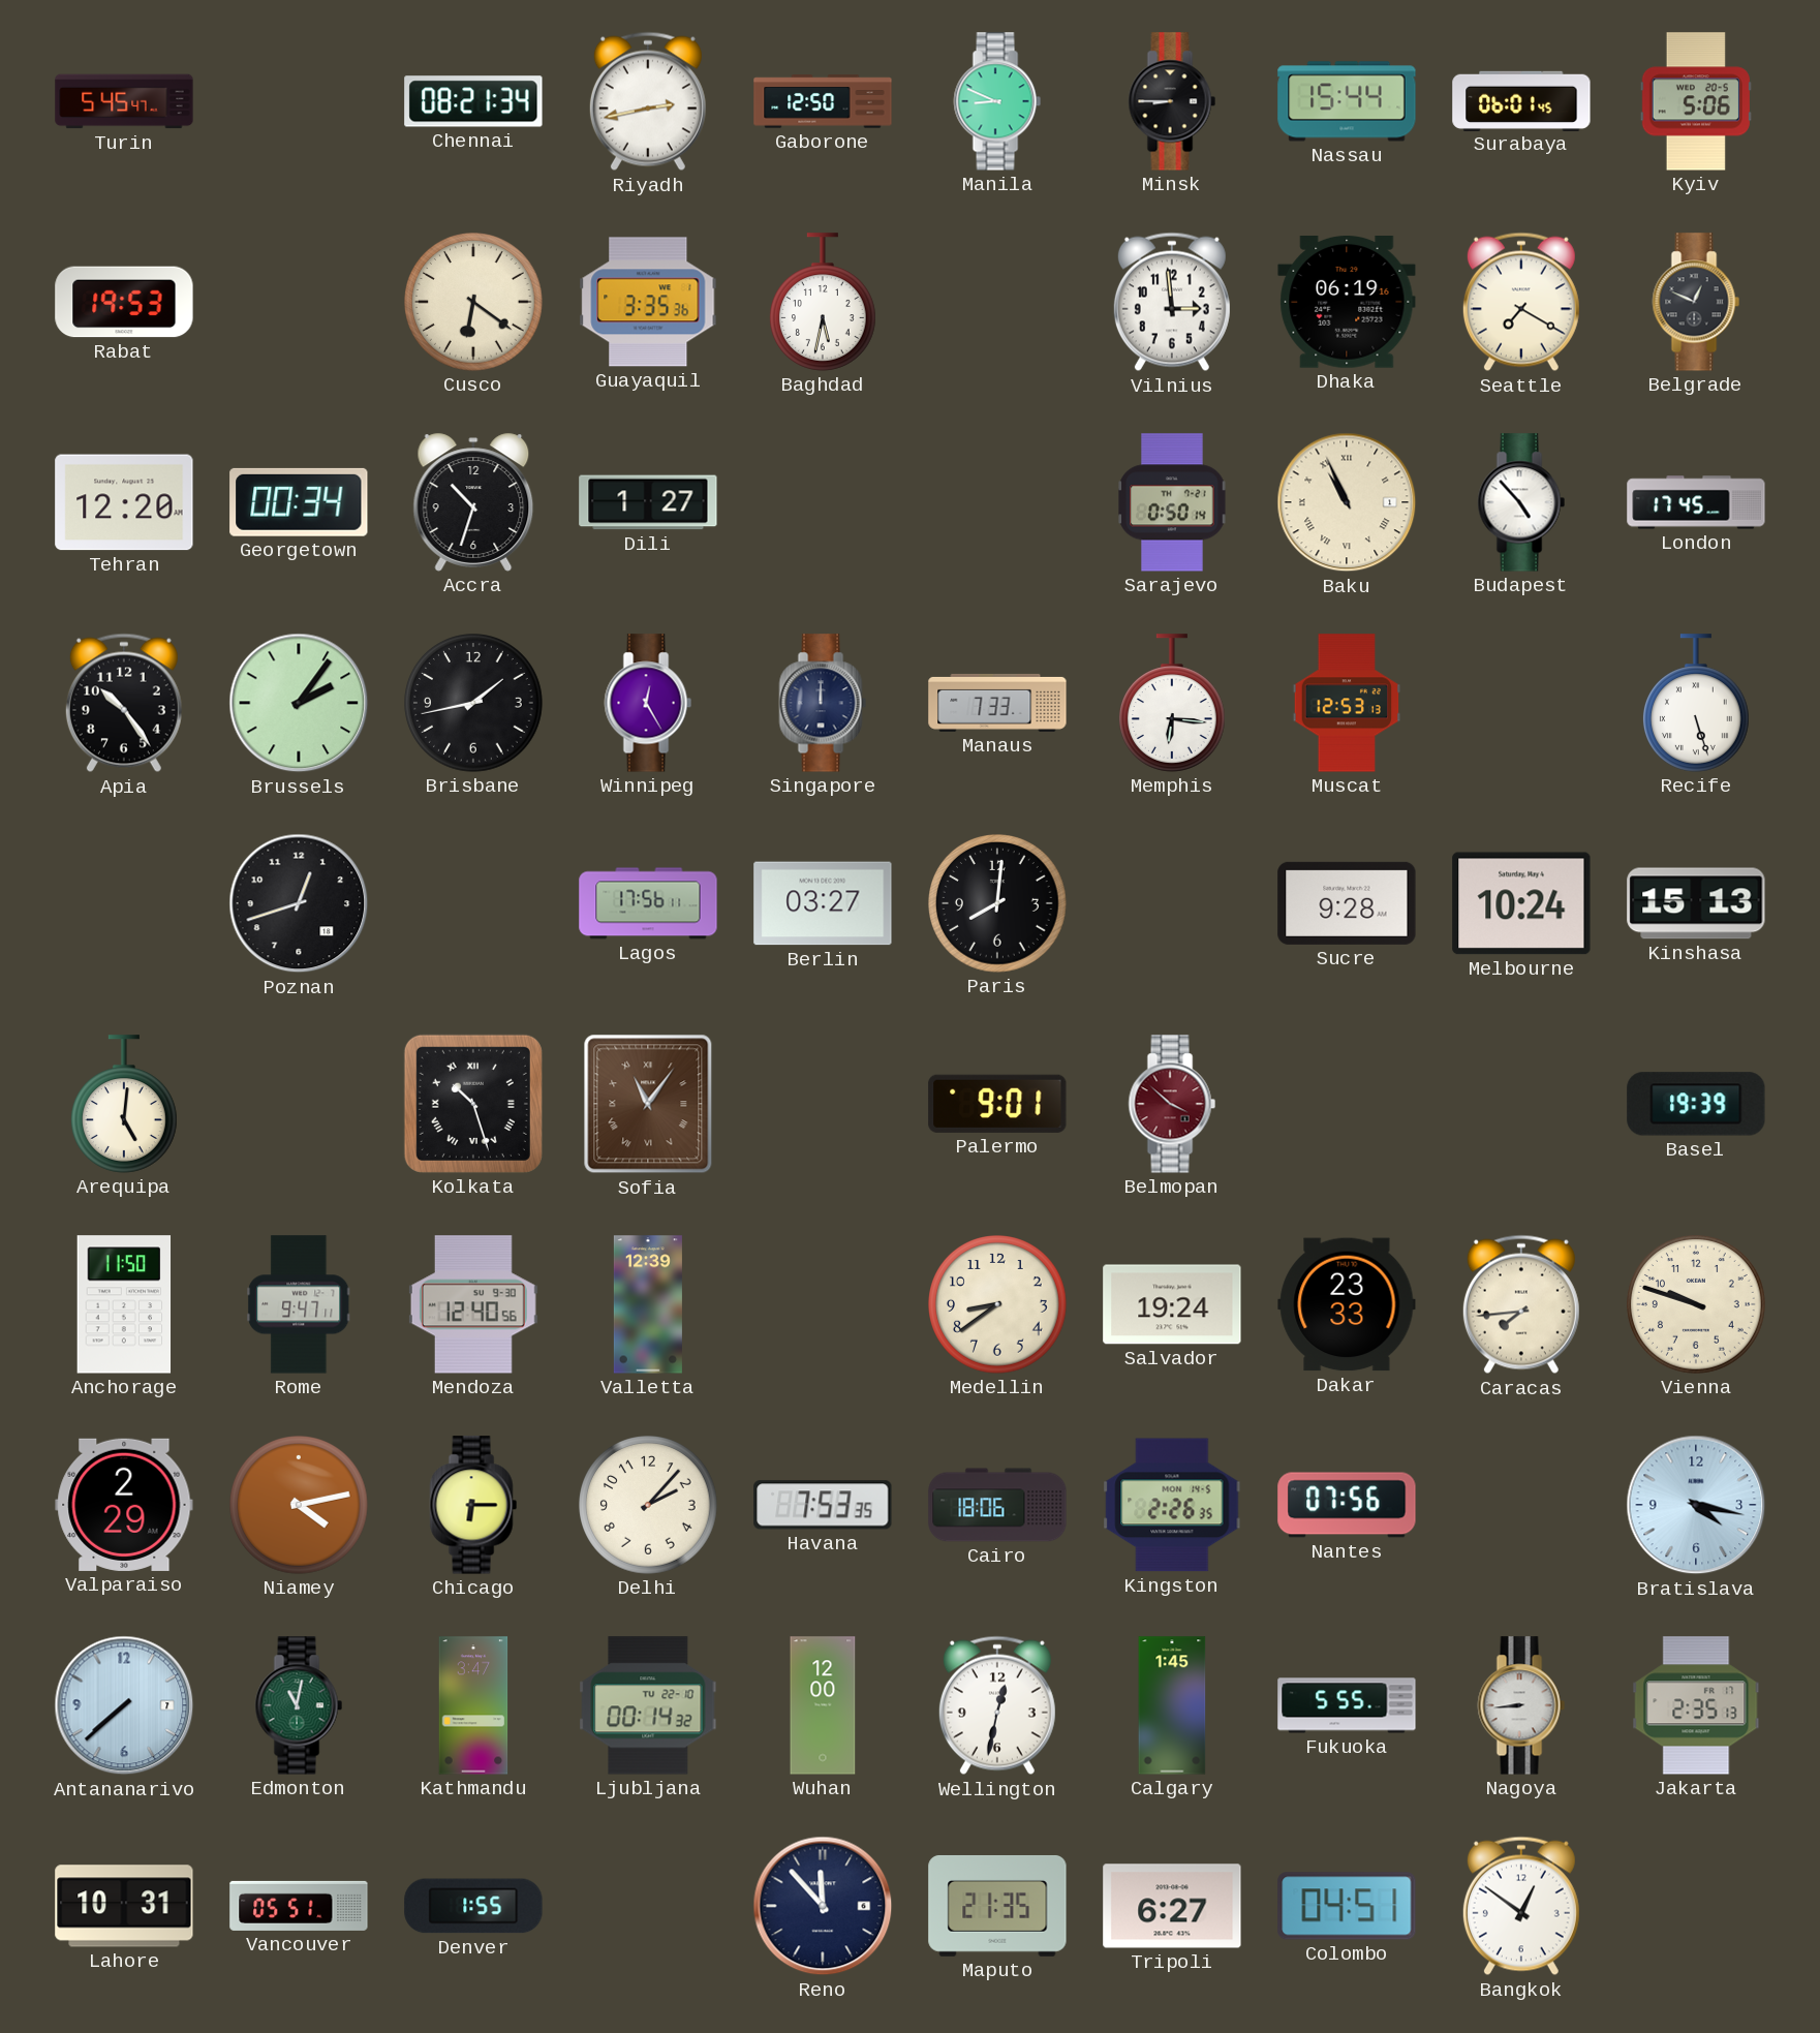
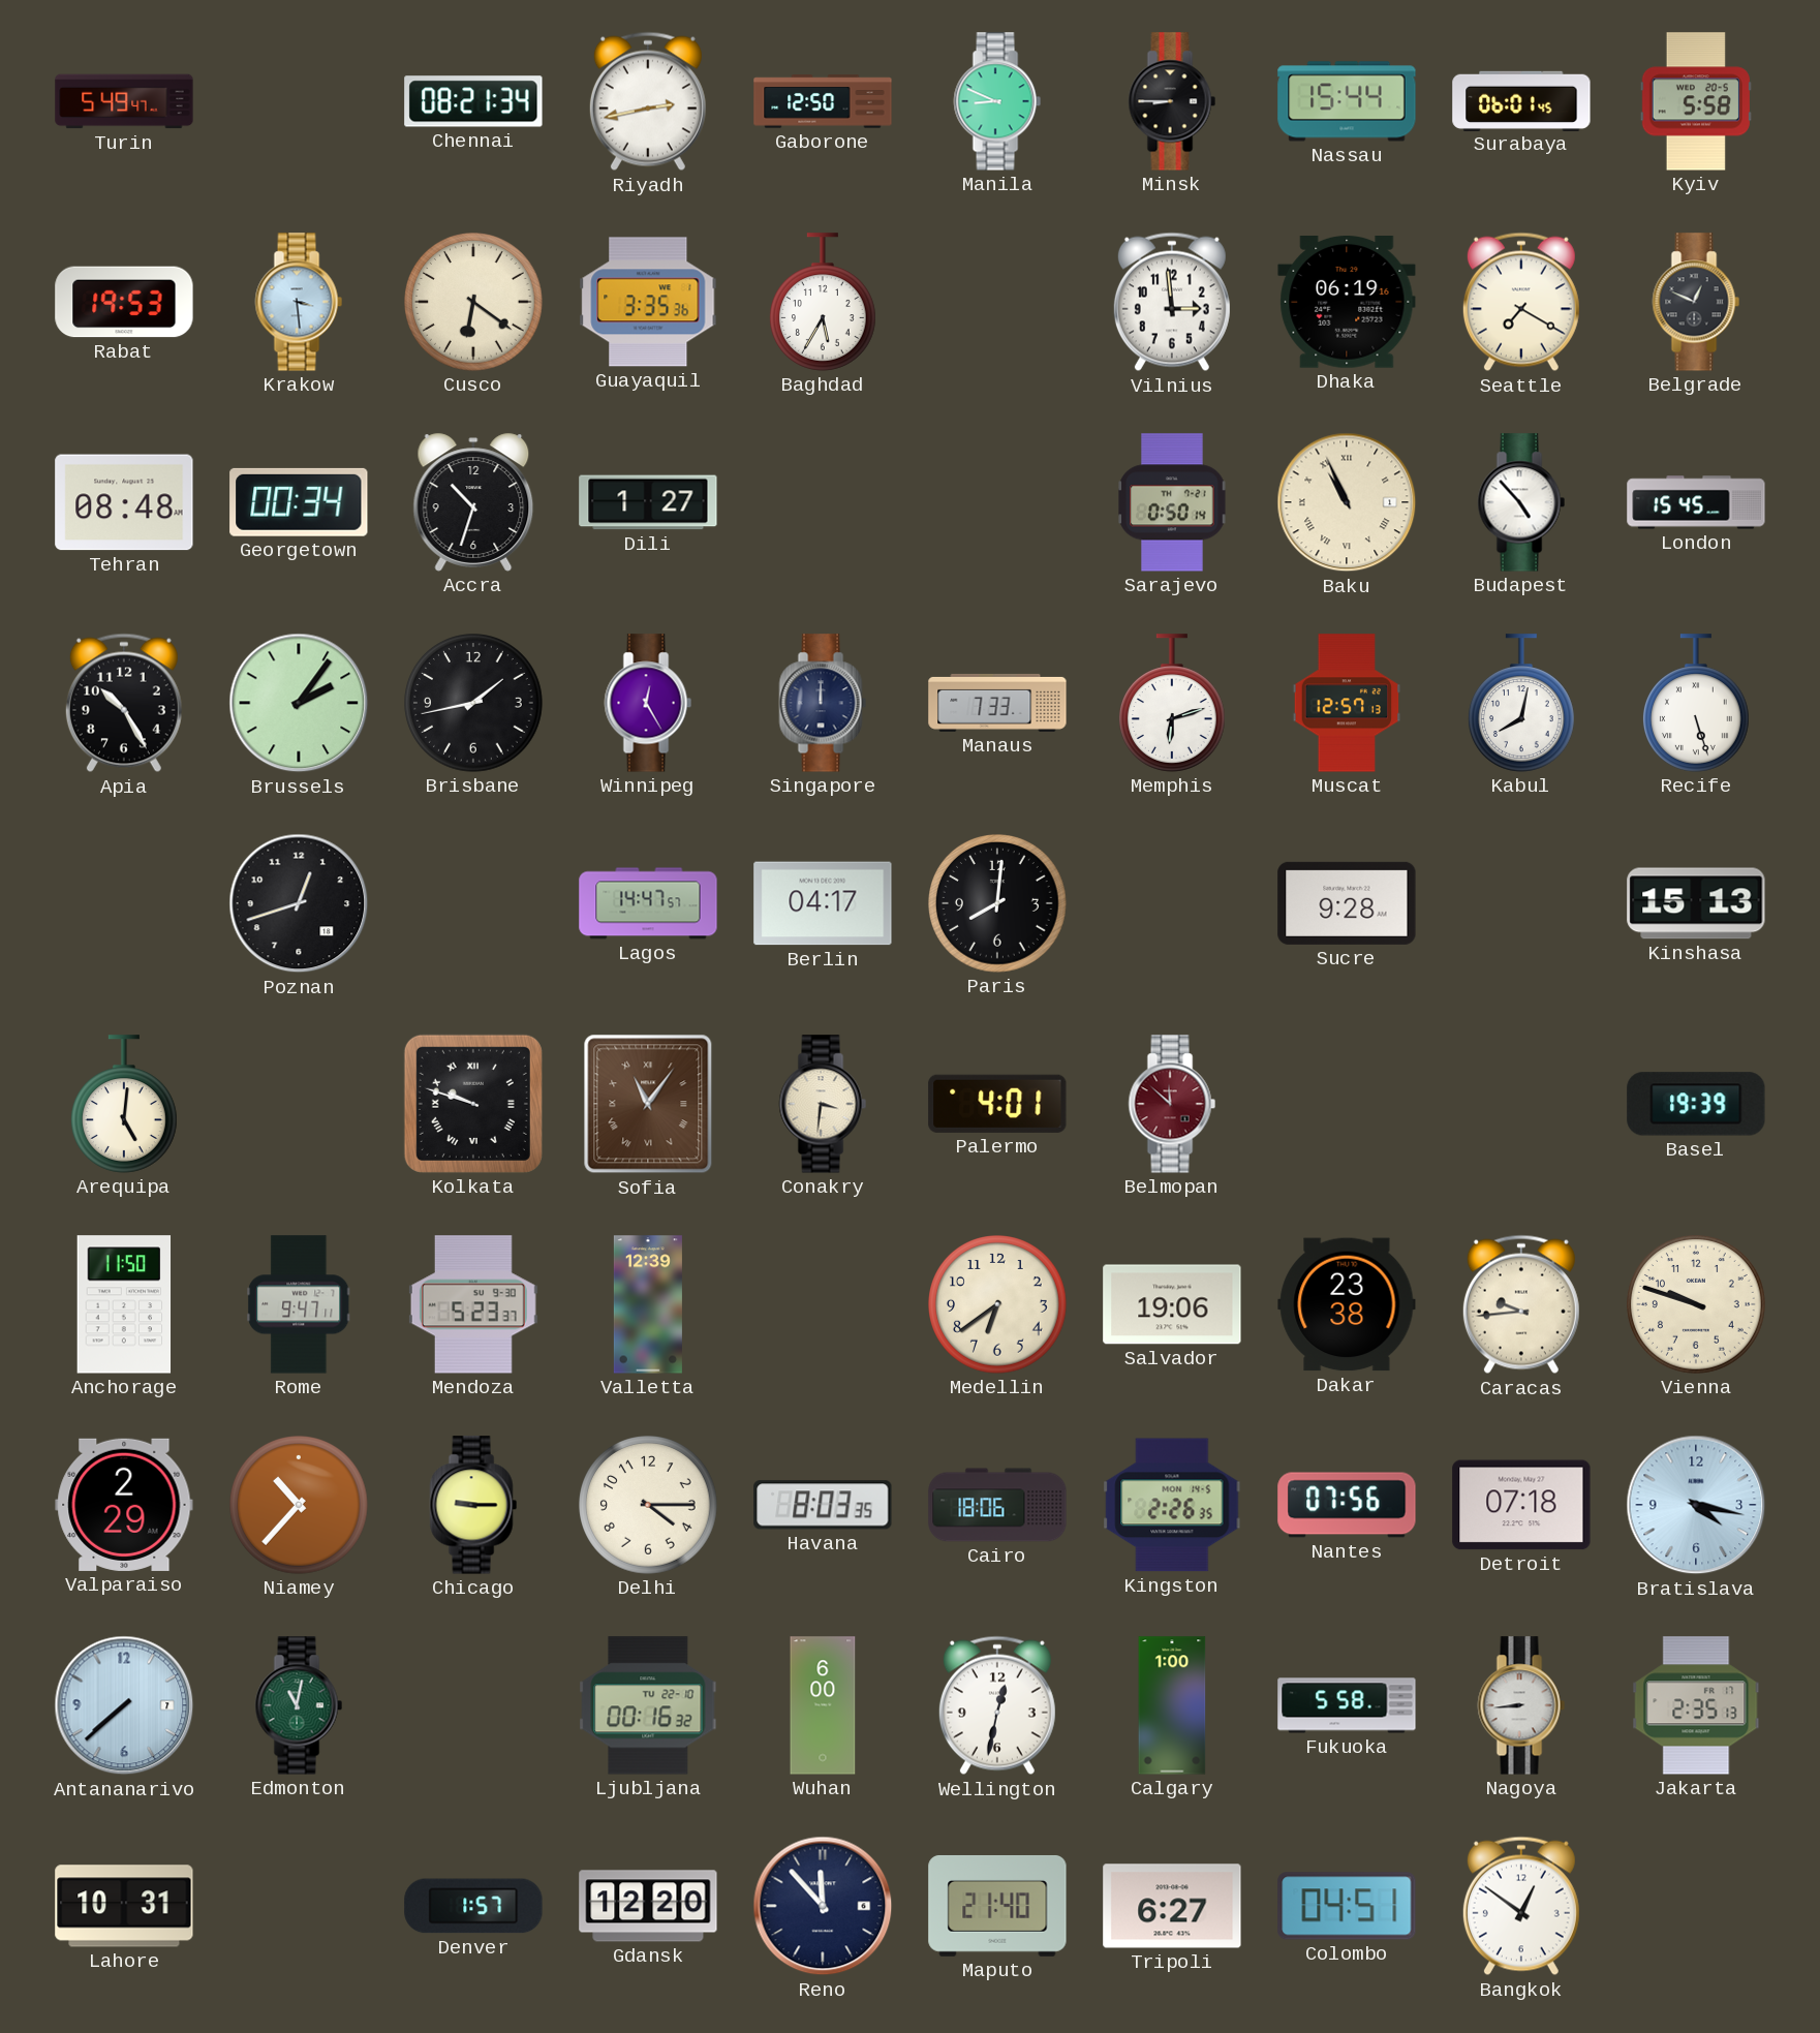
Turin: 5:45 -> 5:49
Kyiv: 5:06 -> 5:58
Krakow: none -> 3:29
Baghdad: 5:32 -> 5:35
Tehran: 12:20 -> 08:48
London: 17:45 -> 15:45
Apia: 10:24 -> 10:25
Memphis: 6:16 -> 6:12
Muscat: 12:53 -> 12:57
Kabul: none -> 8:02
Lagos: 17:56 -> 14:47
Berlin: 03:27 -> 04:17
Melbourne: 10:24 -> none
Kolkata: 10:27 -> 9:48
Conakry: none -> 3:31
Palermo: 9:01 -> 4:01
Belmopan: 3:52 -> 11:52
Mendoza: 12:40 -> 5:23
Medellin: 8:39 -> 6:39
Salvador: 19:24 -> 19:06
Dakar: 23:33 -> 23:38
Caracas: 7:44 -> 9:44
Niamey: 4:13 -> 10:37
Chicago: 6:15 -> 9:15
Delhi: 2:07 -> 4:15
Havana: 7:53 -> 8:03
Detroit: none -> 07:18
Kathmandu: 3:47 -> none
Ljubljana: 00:14 -> 00:16
Wuhan: 12:00 -> 6:00
Calgary: 1:45 -> 1:00
Fukuoka: 5:55 -> 5:58
Vancouver: 05:51 -> none
Denver: 1:55 -> 1:57
Gdansk: none -> 12:20
Maputo: 21:35 -> 21:40
